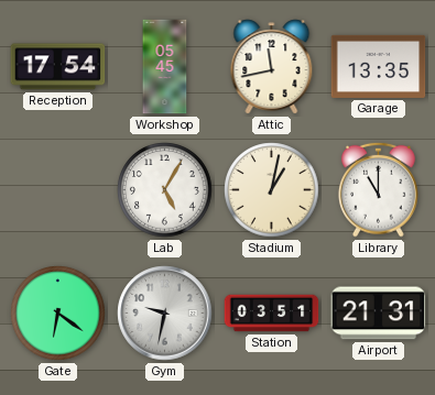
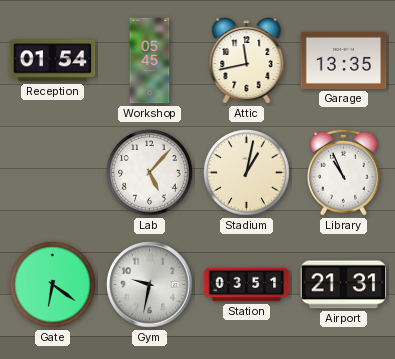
Reception: 17:54 -> 01:54
Lab: 5:05 -> 5:07
Library: 11:00 -> 10:56
